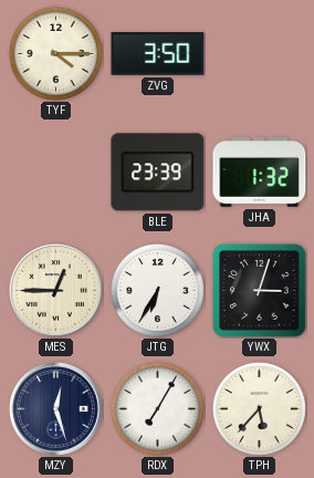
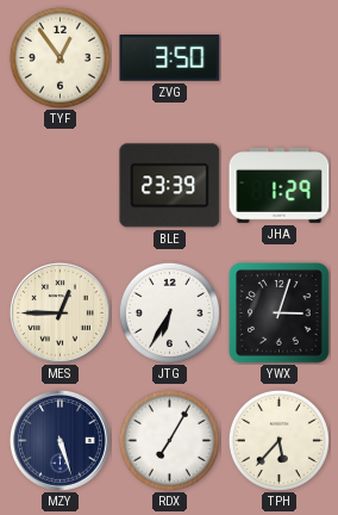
TYF: 4:15 -> 12:54
JHA: 1:32 -> 1:29
MZY: 12:27 -> 5:27
